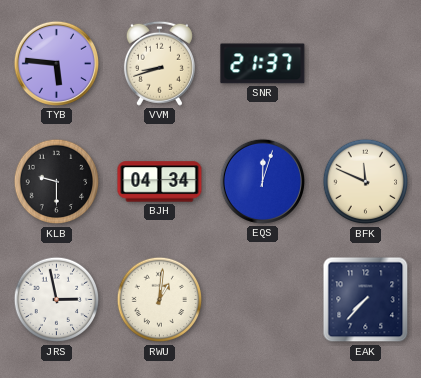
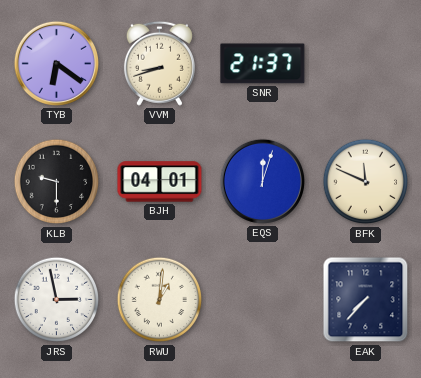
TYB: 5:46 -> 6:21
BJH: 04:34 -> 04:01
